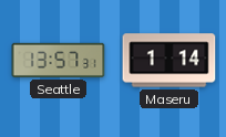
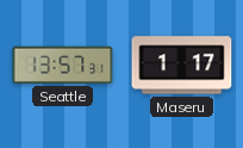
Maseru: 1:14 -> 1:17
